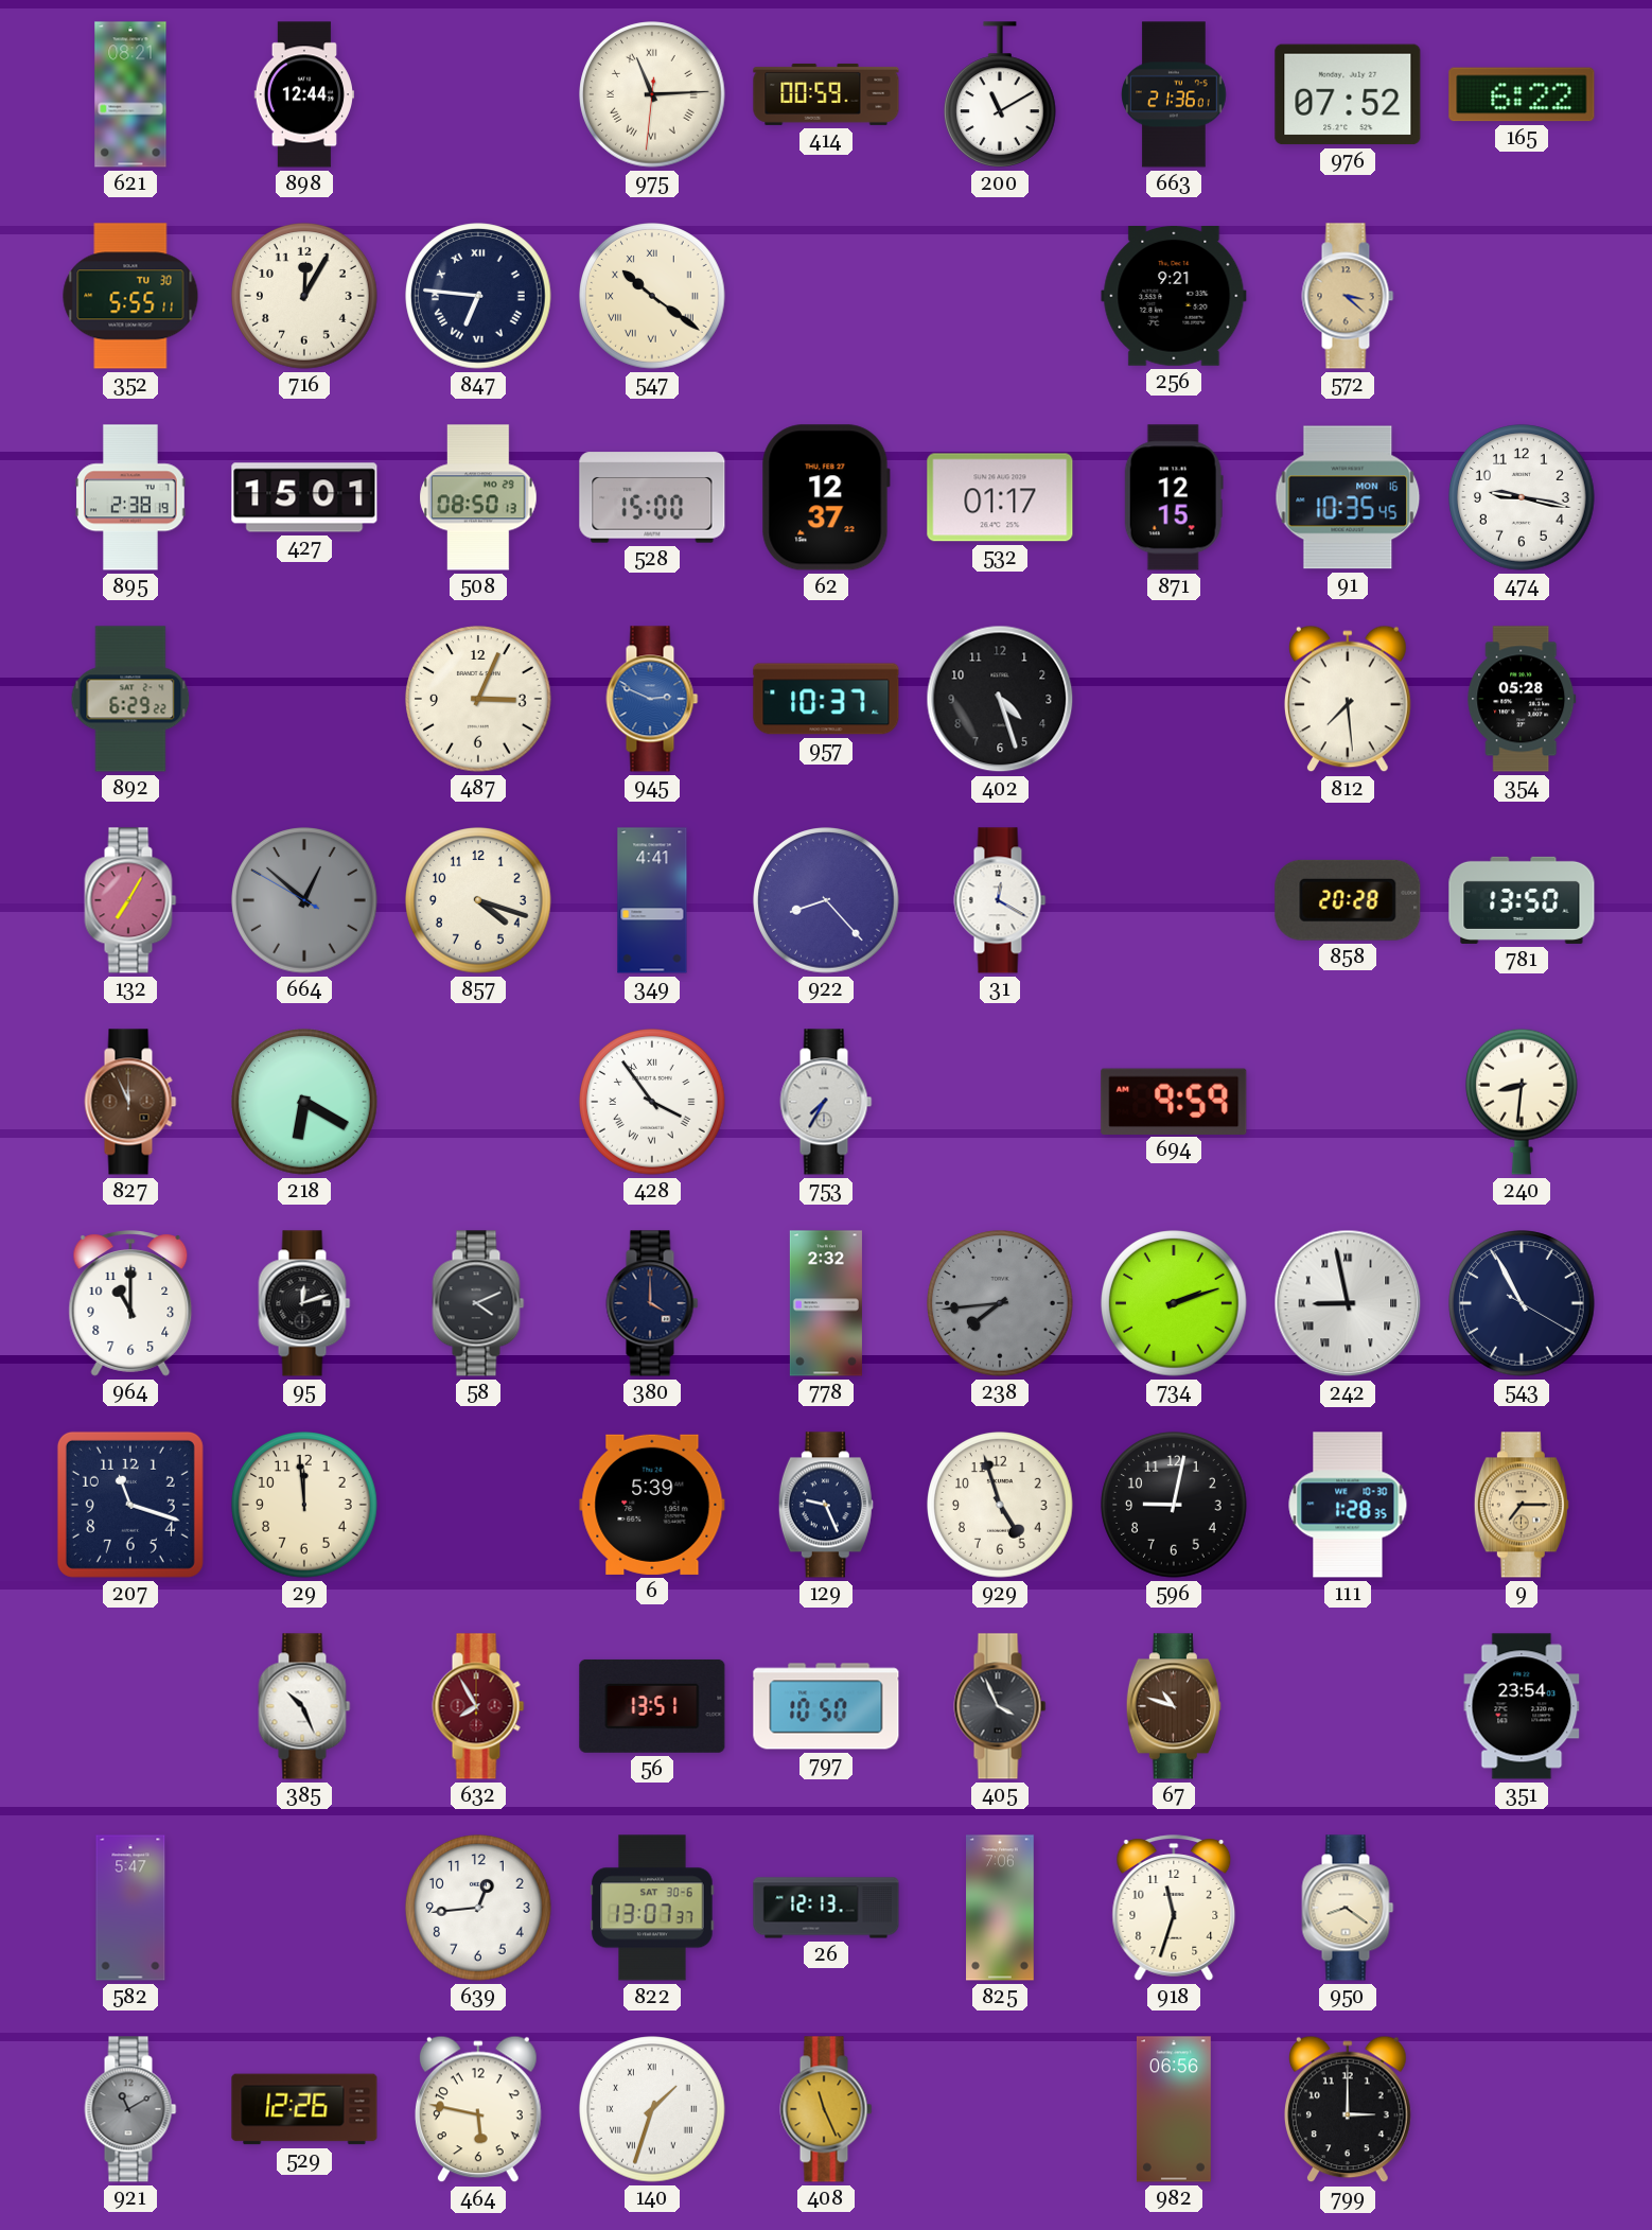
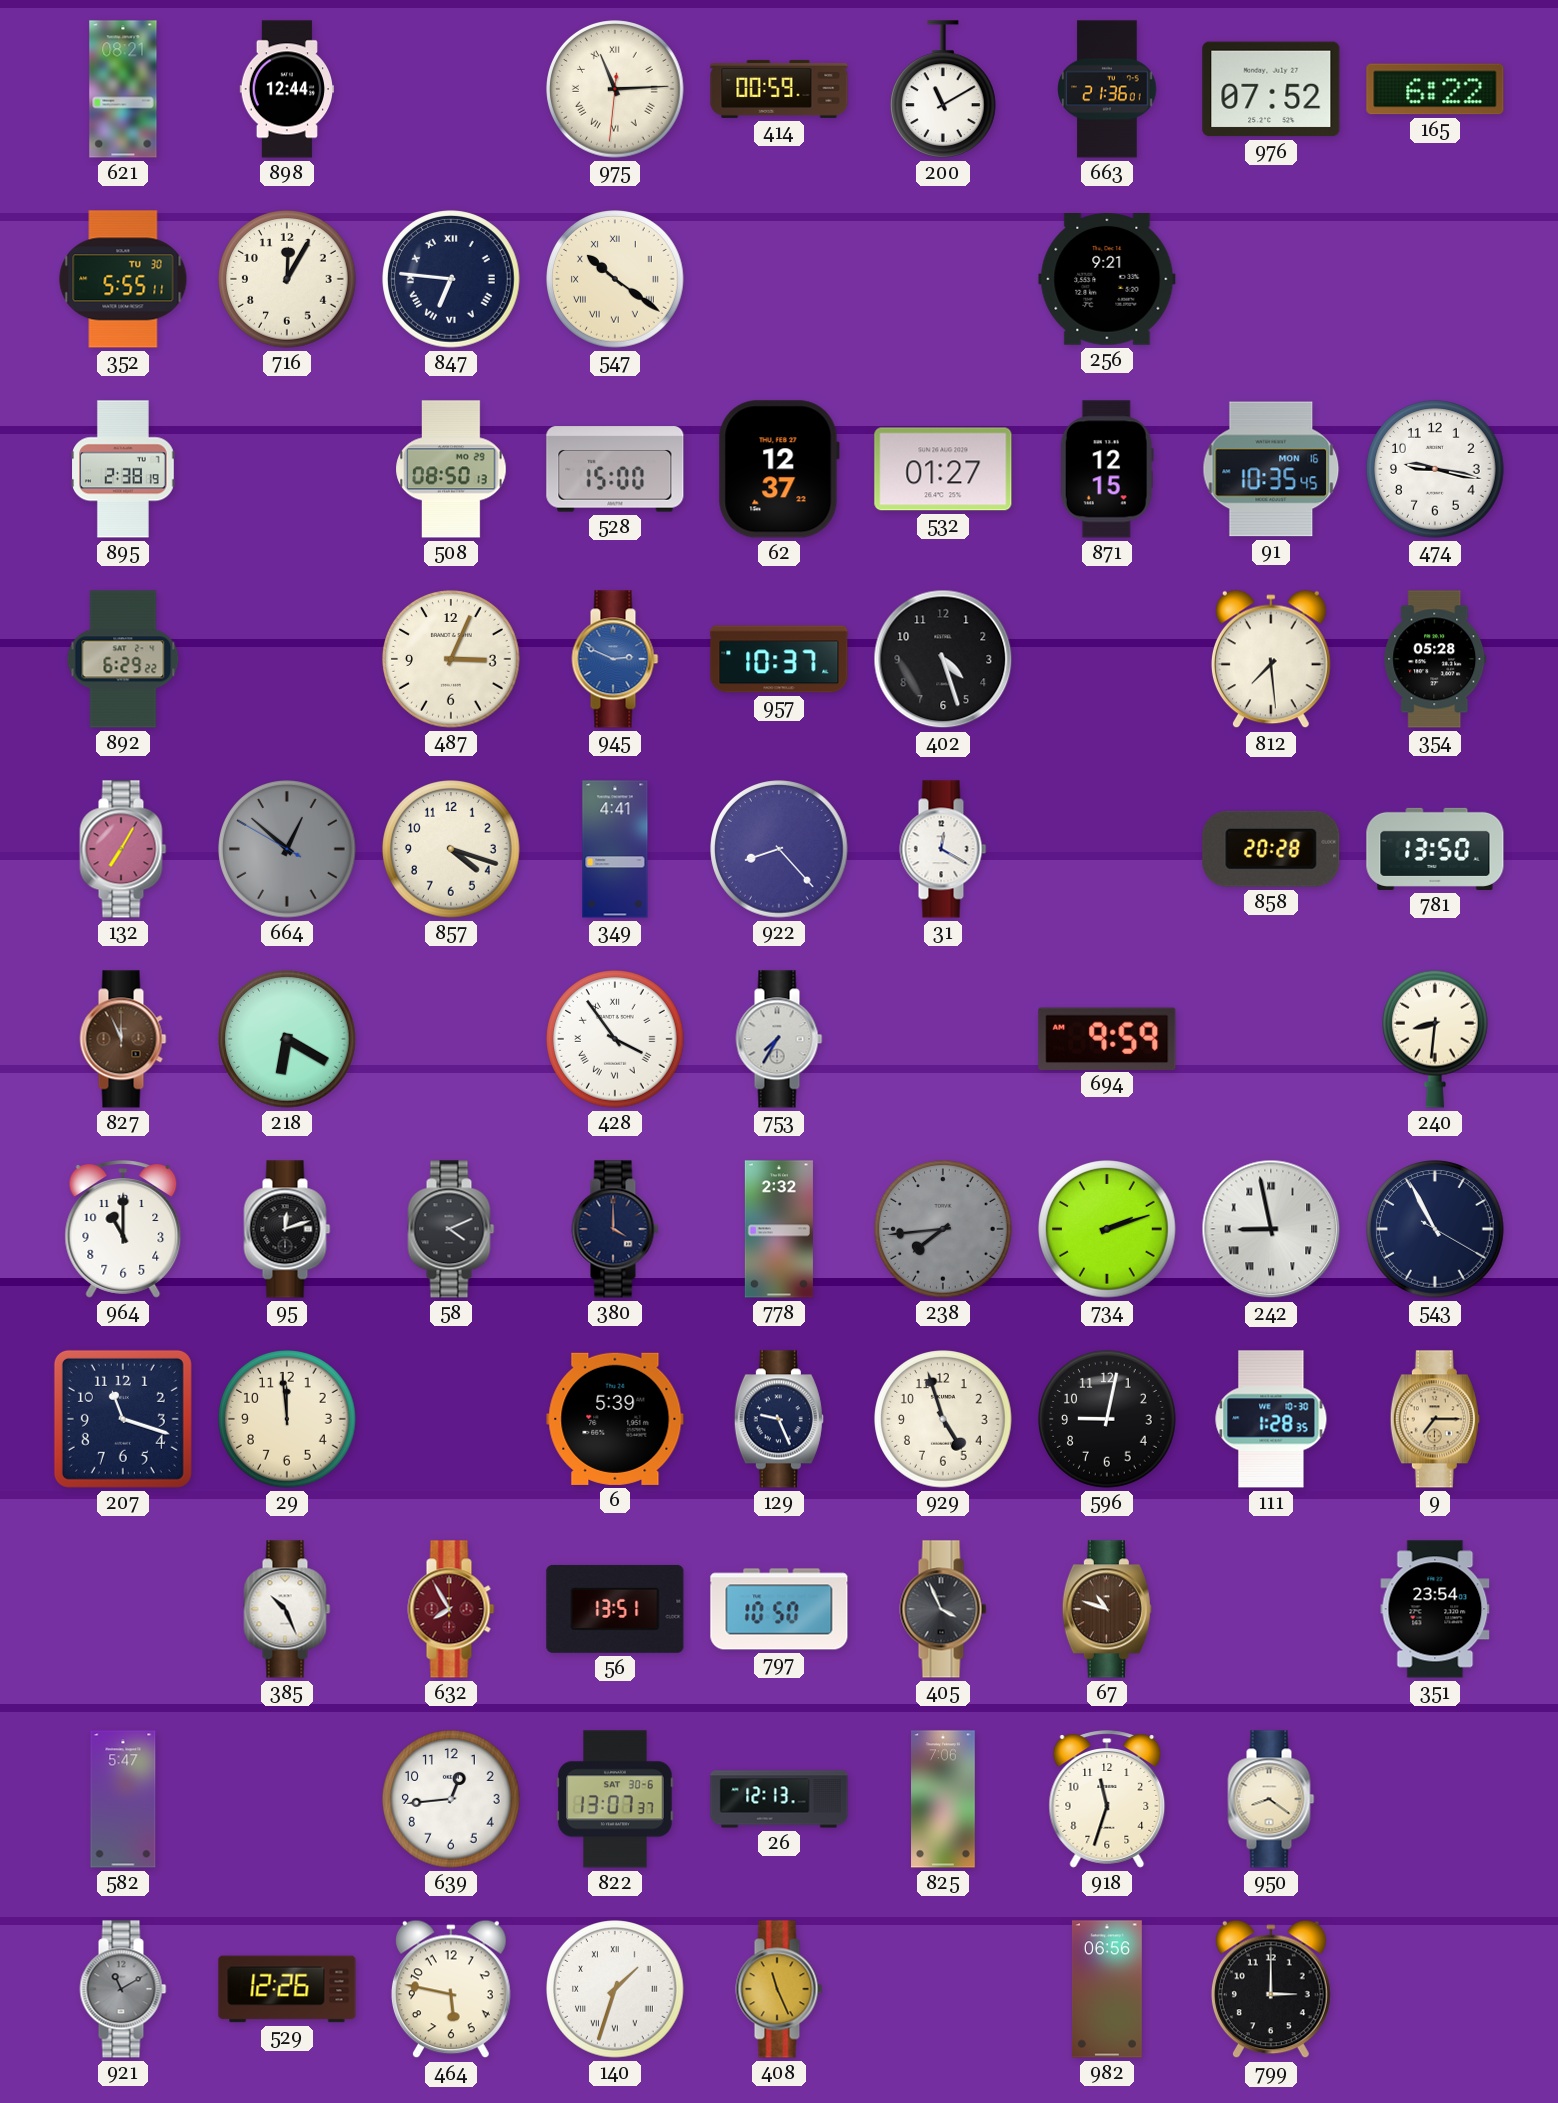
572: 3:22 -> none
427: 15:01 -> none
532: 01:17 -> 01:27
